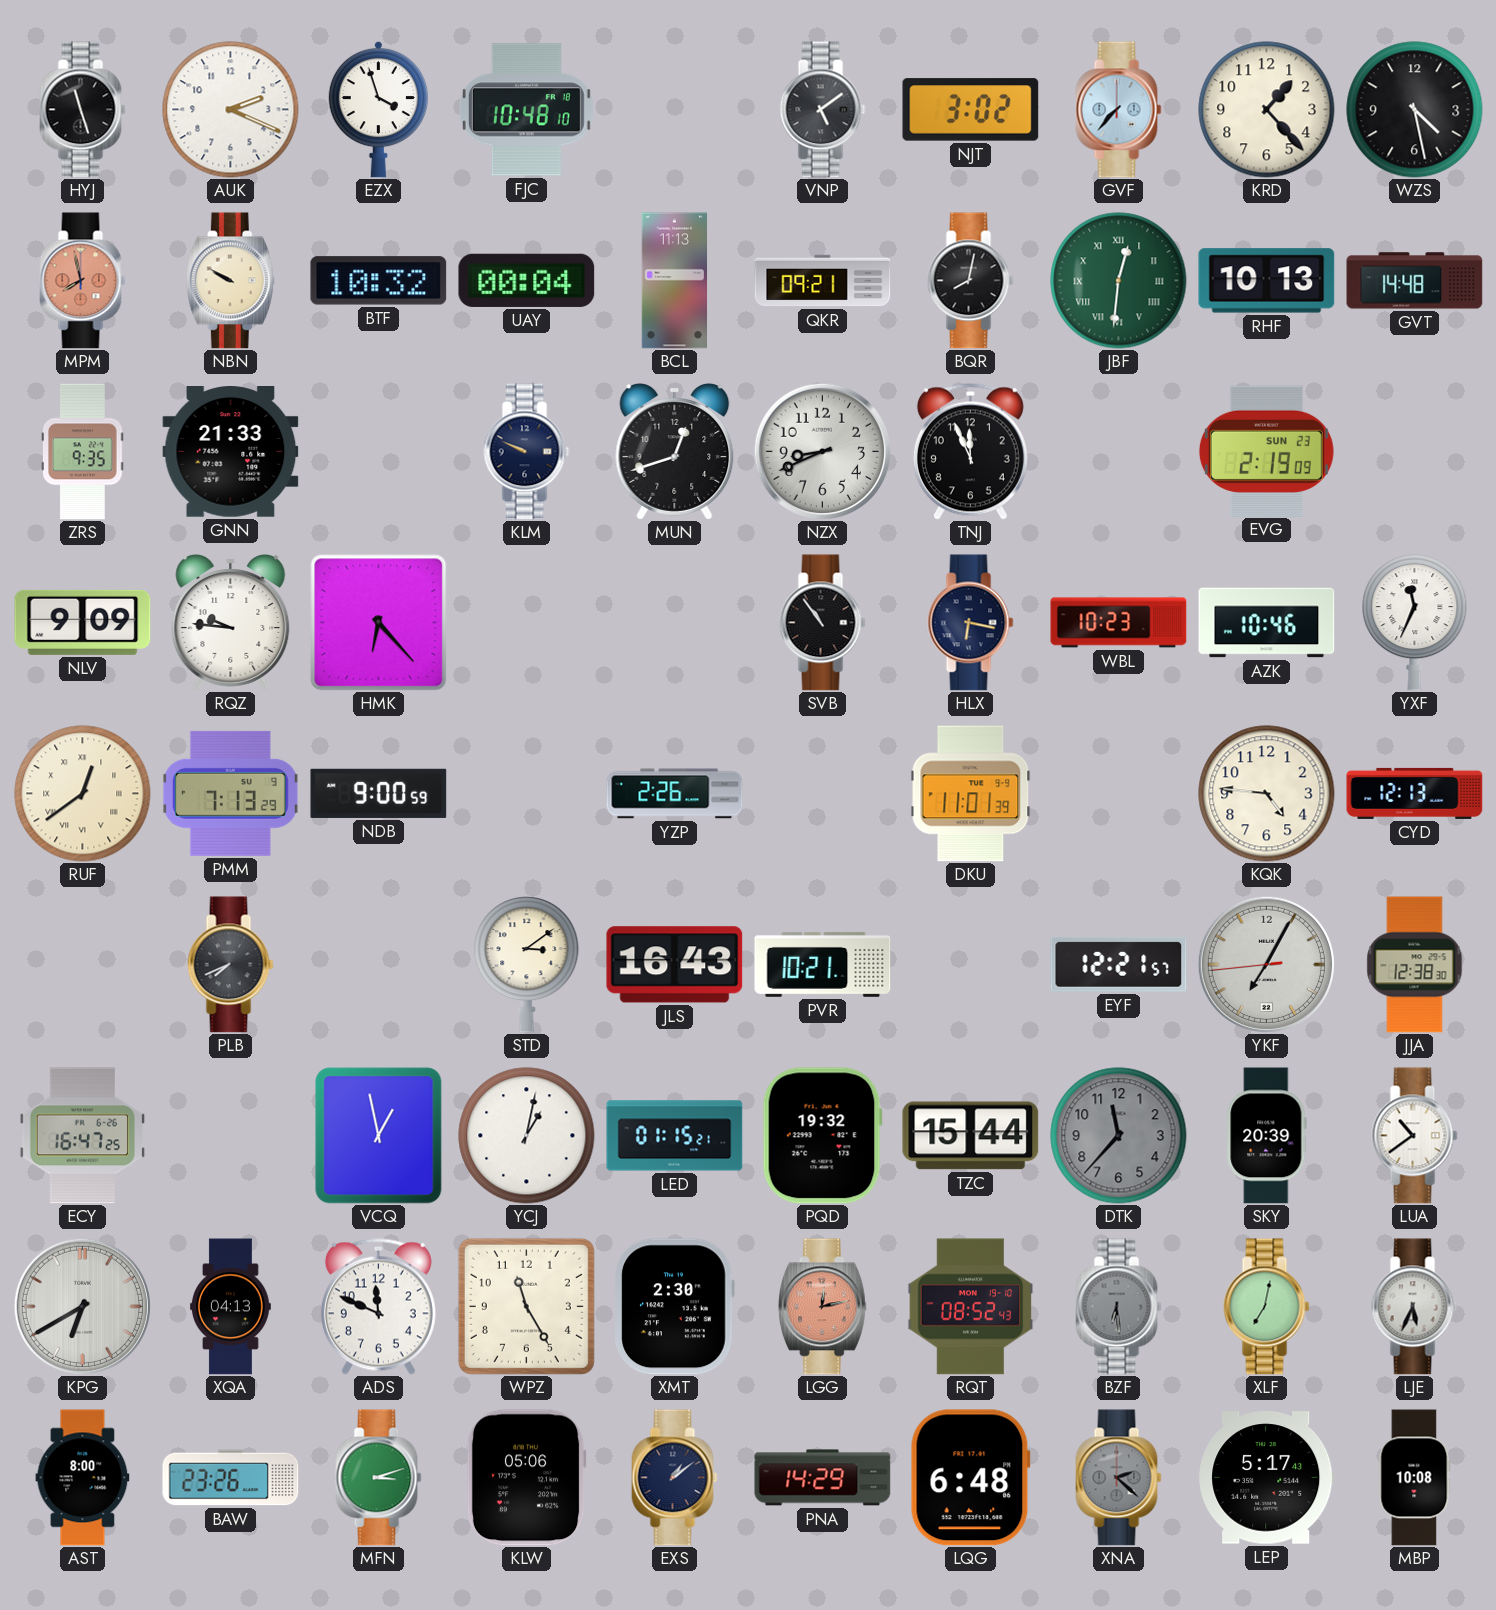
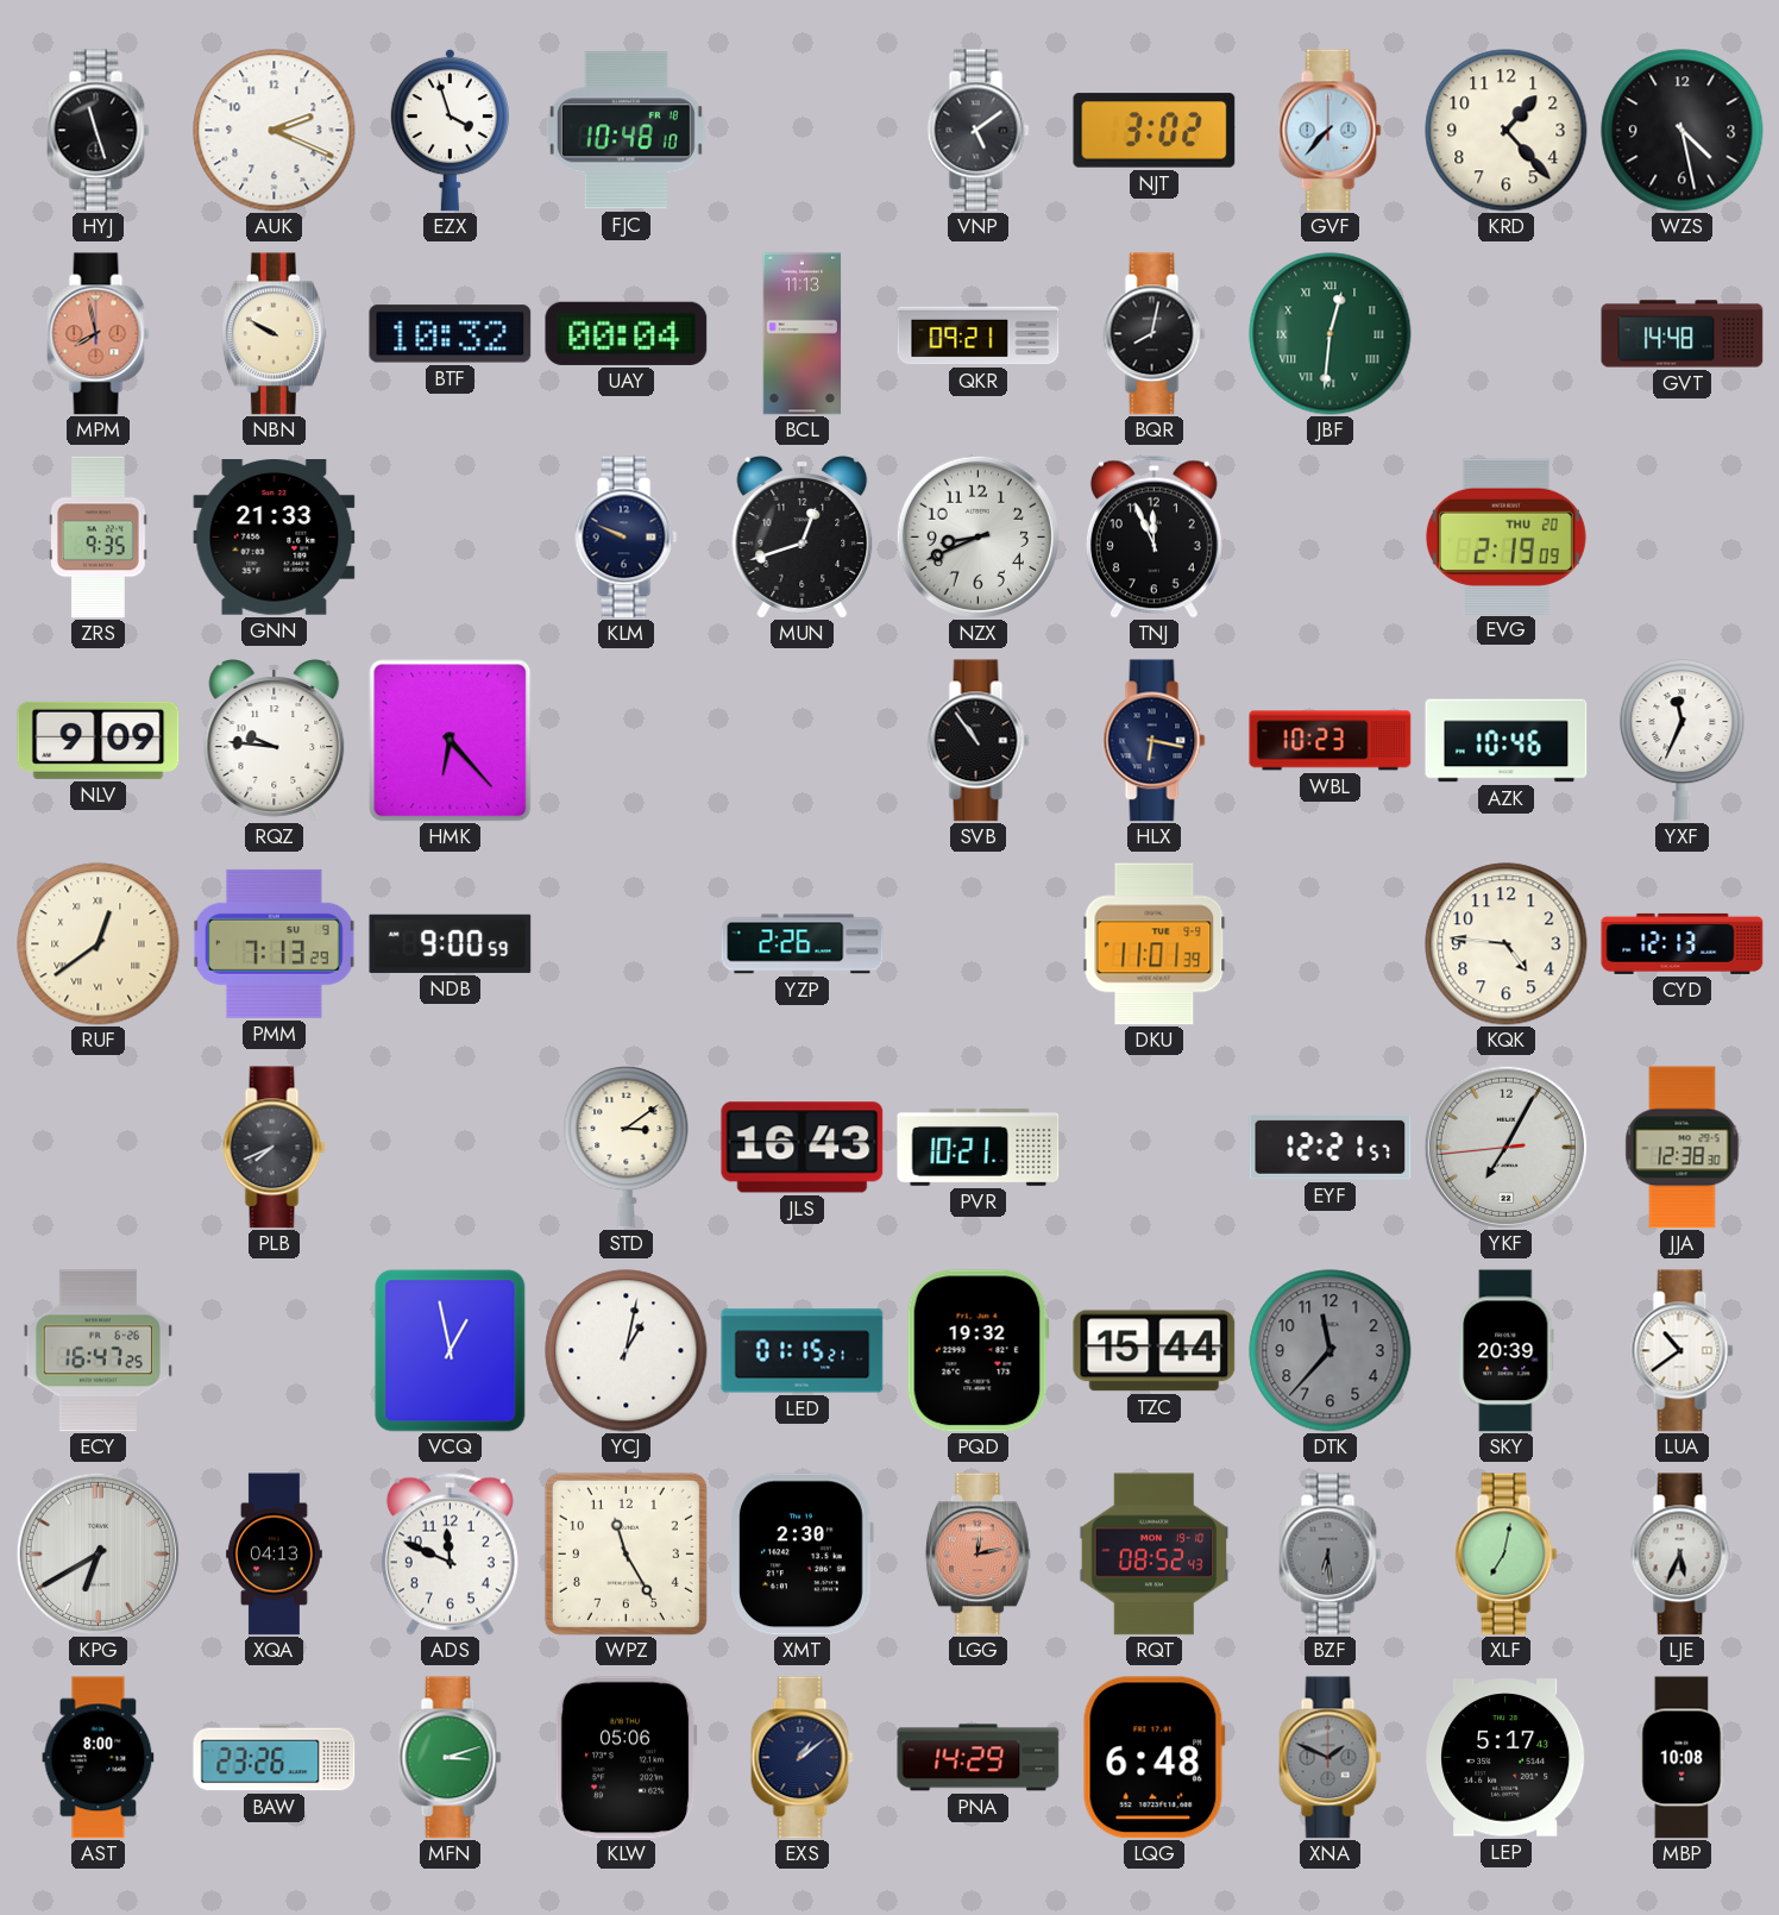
RHF: 10:13 -> none
EVG date: SUN 23 -> THU 20
XNA: 2:22 -> 1:49
